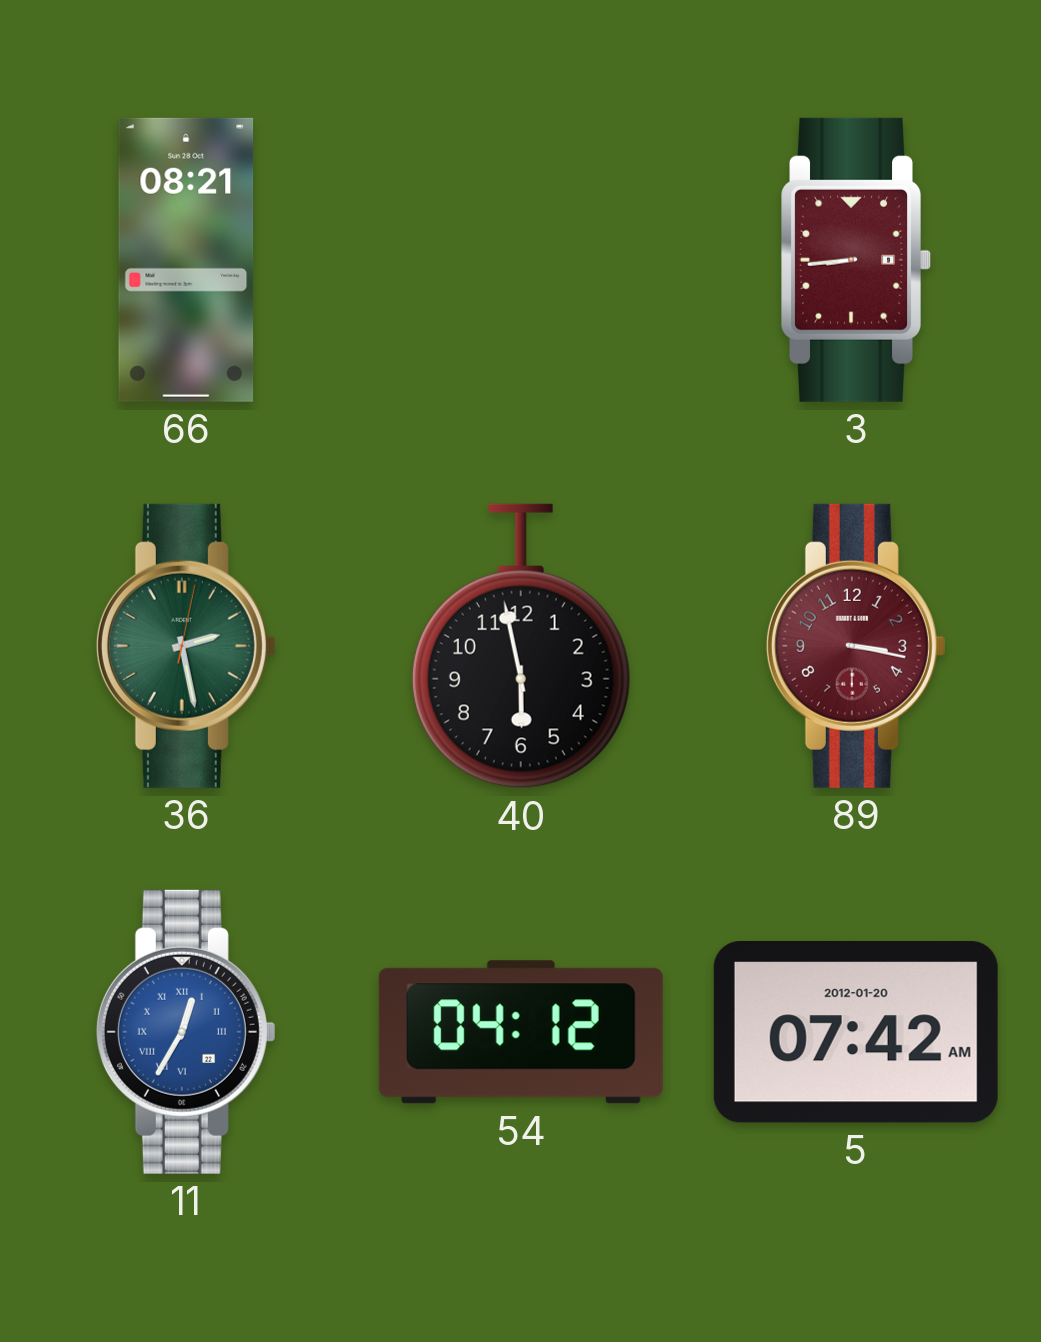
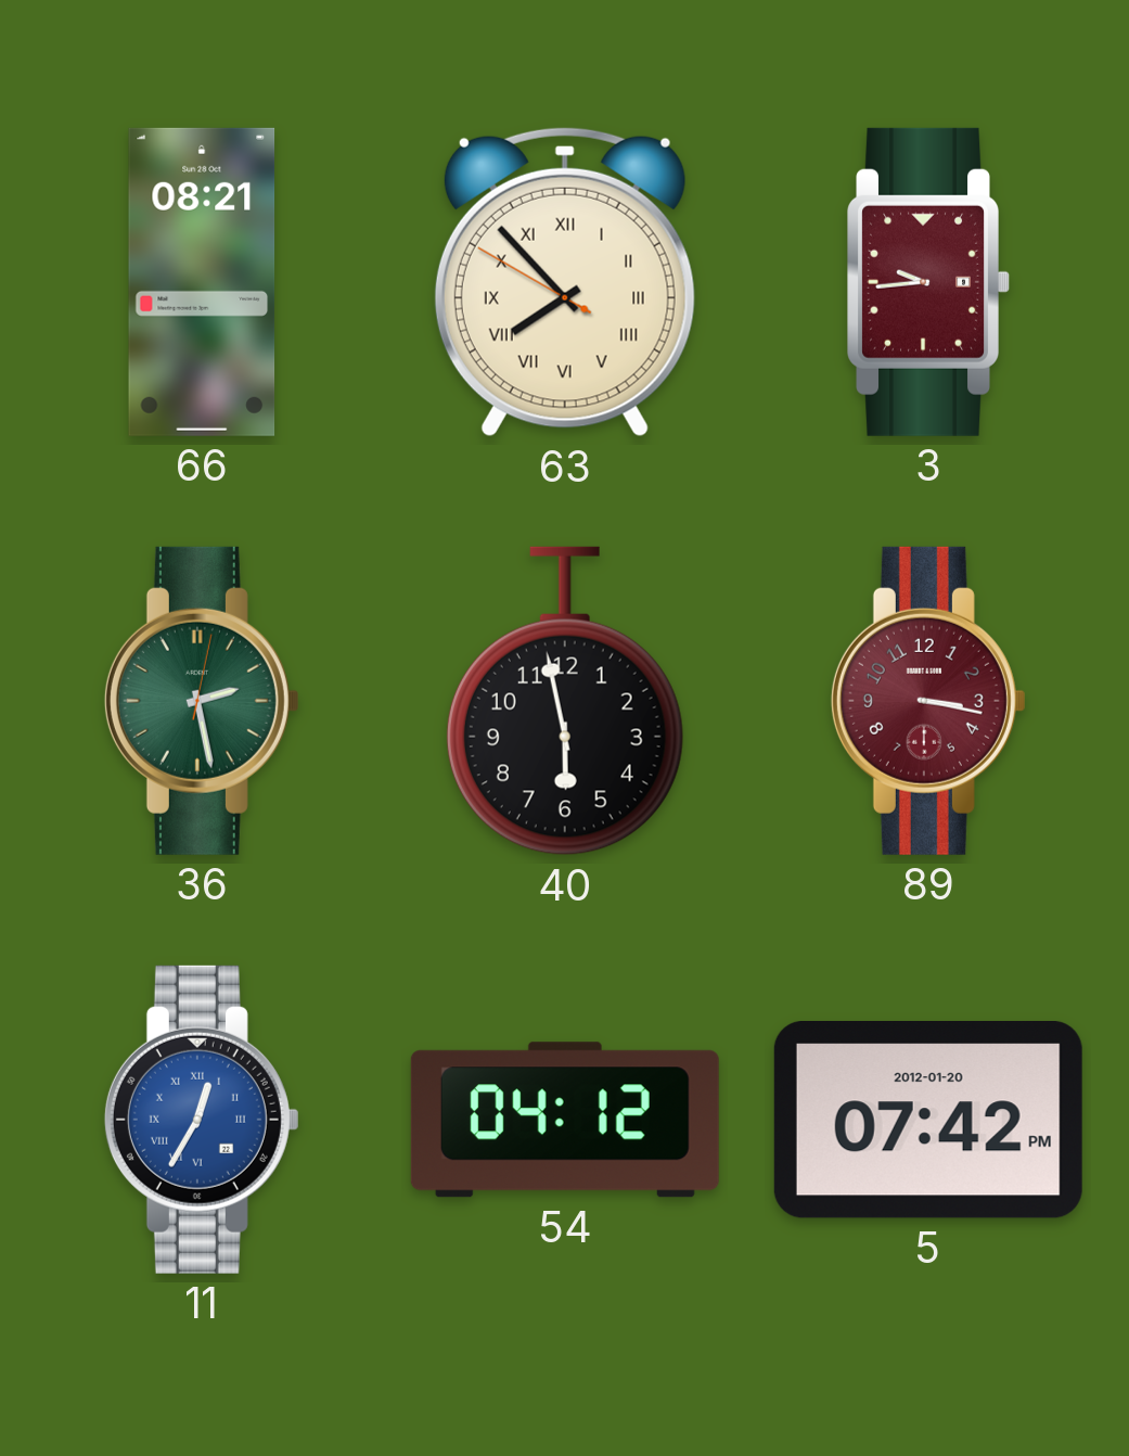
63: none -> 7:52
3: 8:44 -> 9:44
5: 07:42 AM -> 07:42 PM
